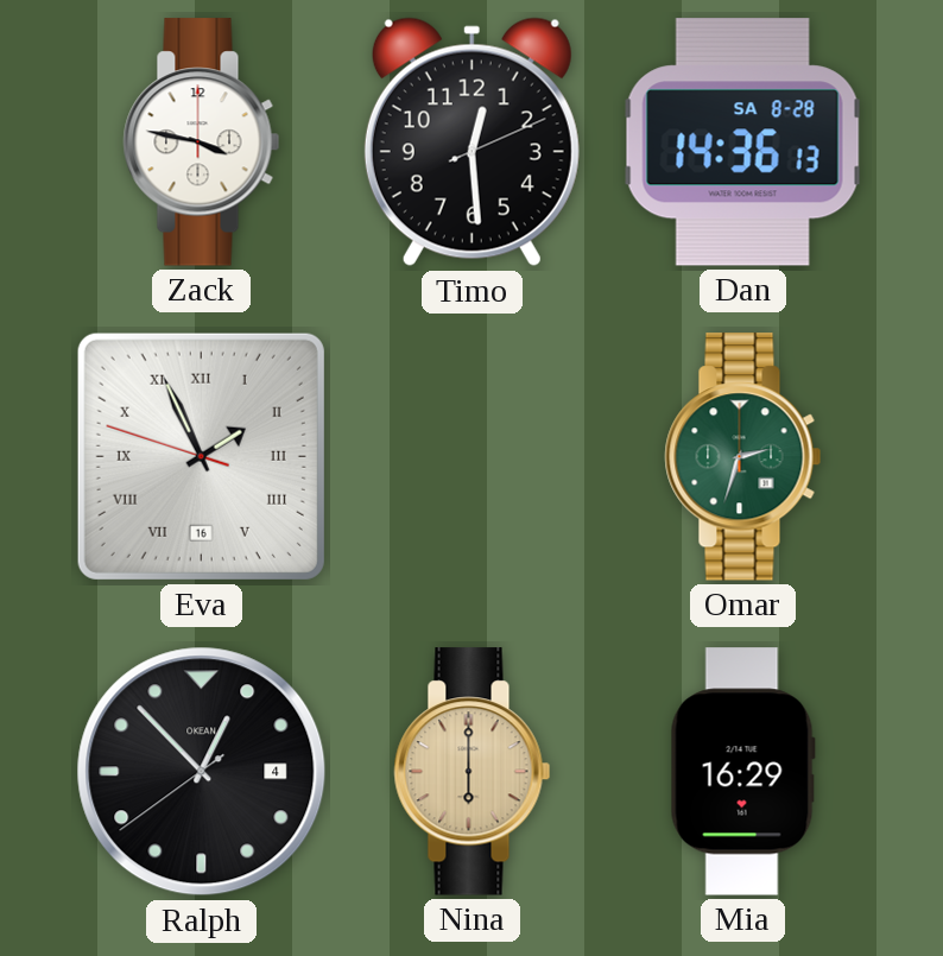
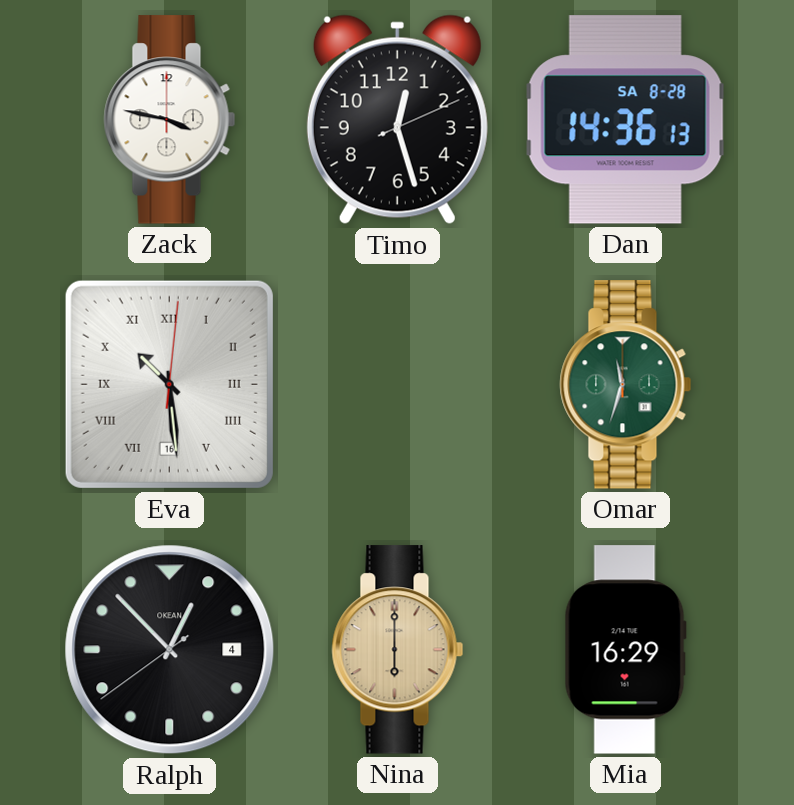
Timo: 12:29 -> 12:27
Eva: 1:55 -> 10:29
Omar: 2:33 -> 11:33
